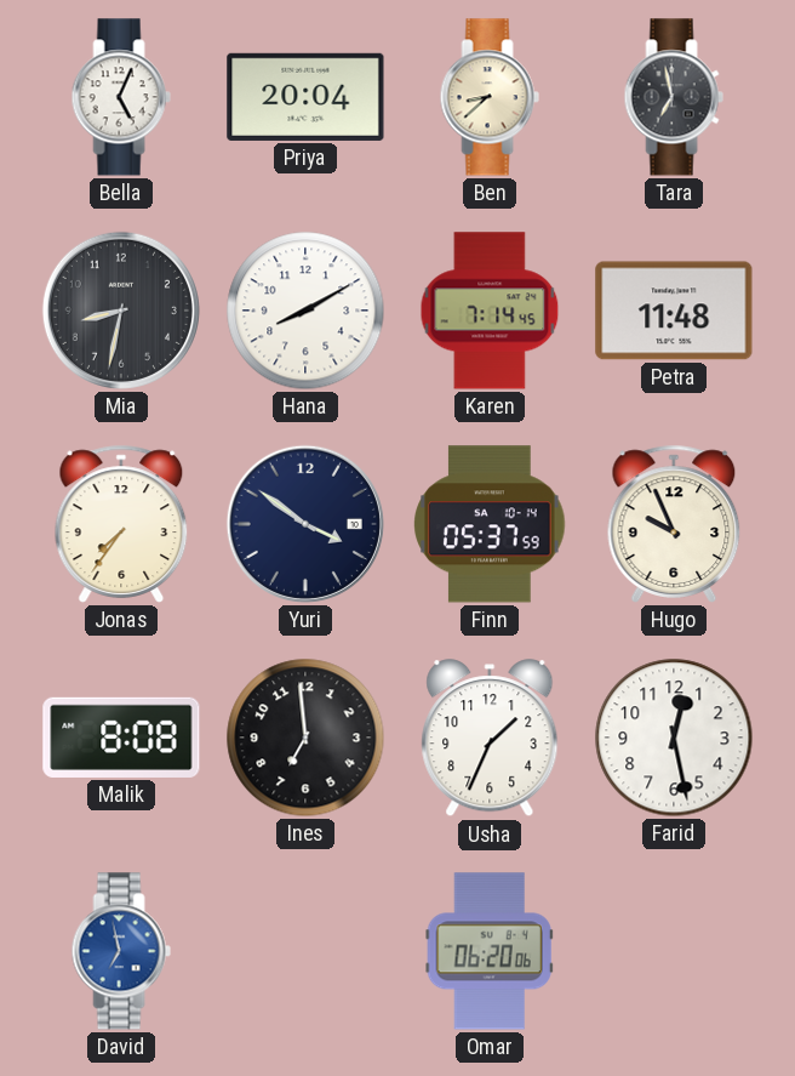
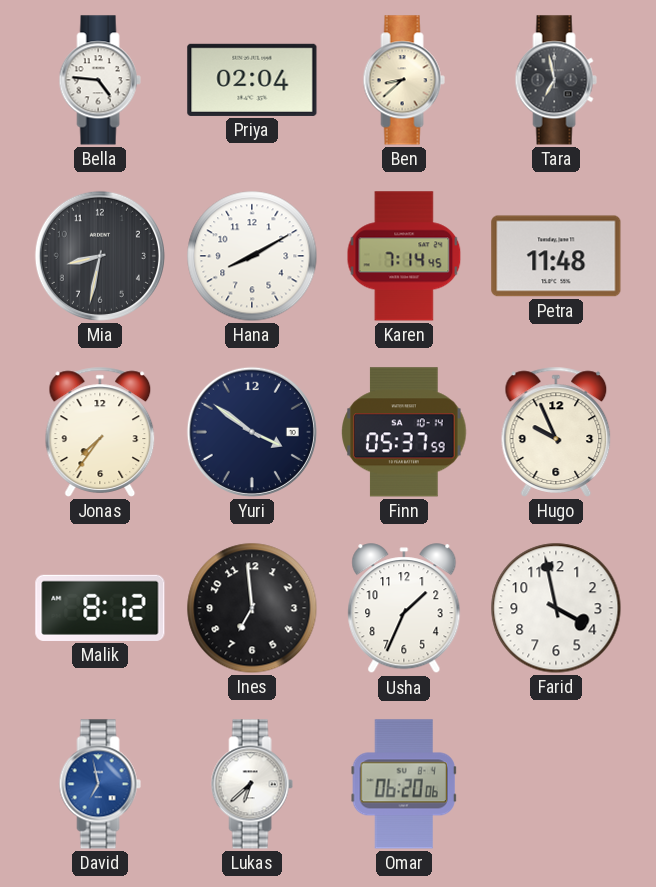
Bella: 5:04 -> 4:46
Priya: 20:04 -> 02:04
Malik: 8:08 -> 8:12
Farid: 12:28 -> 3:58
Lukas: none -> 6:38
